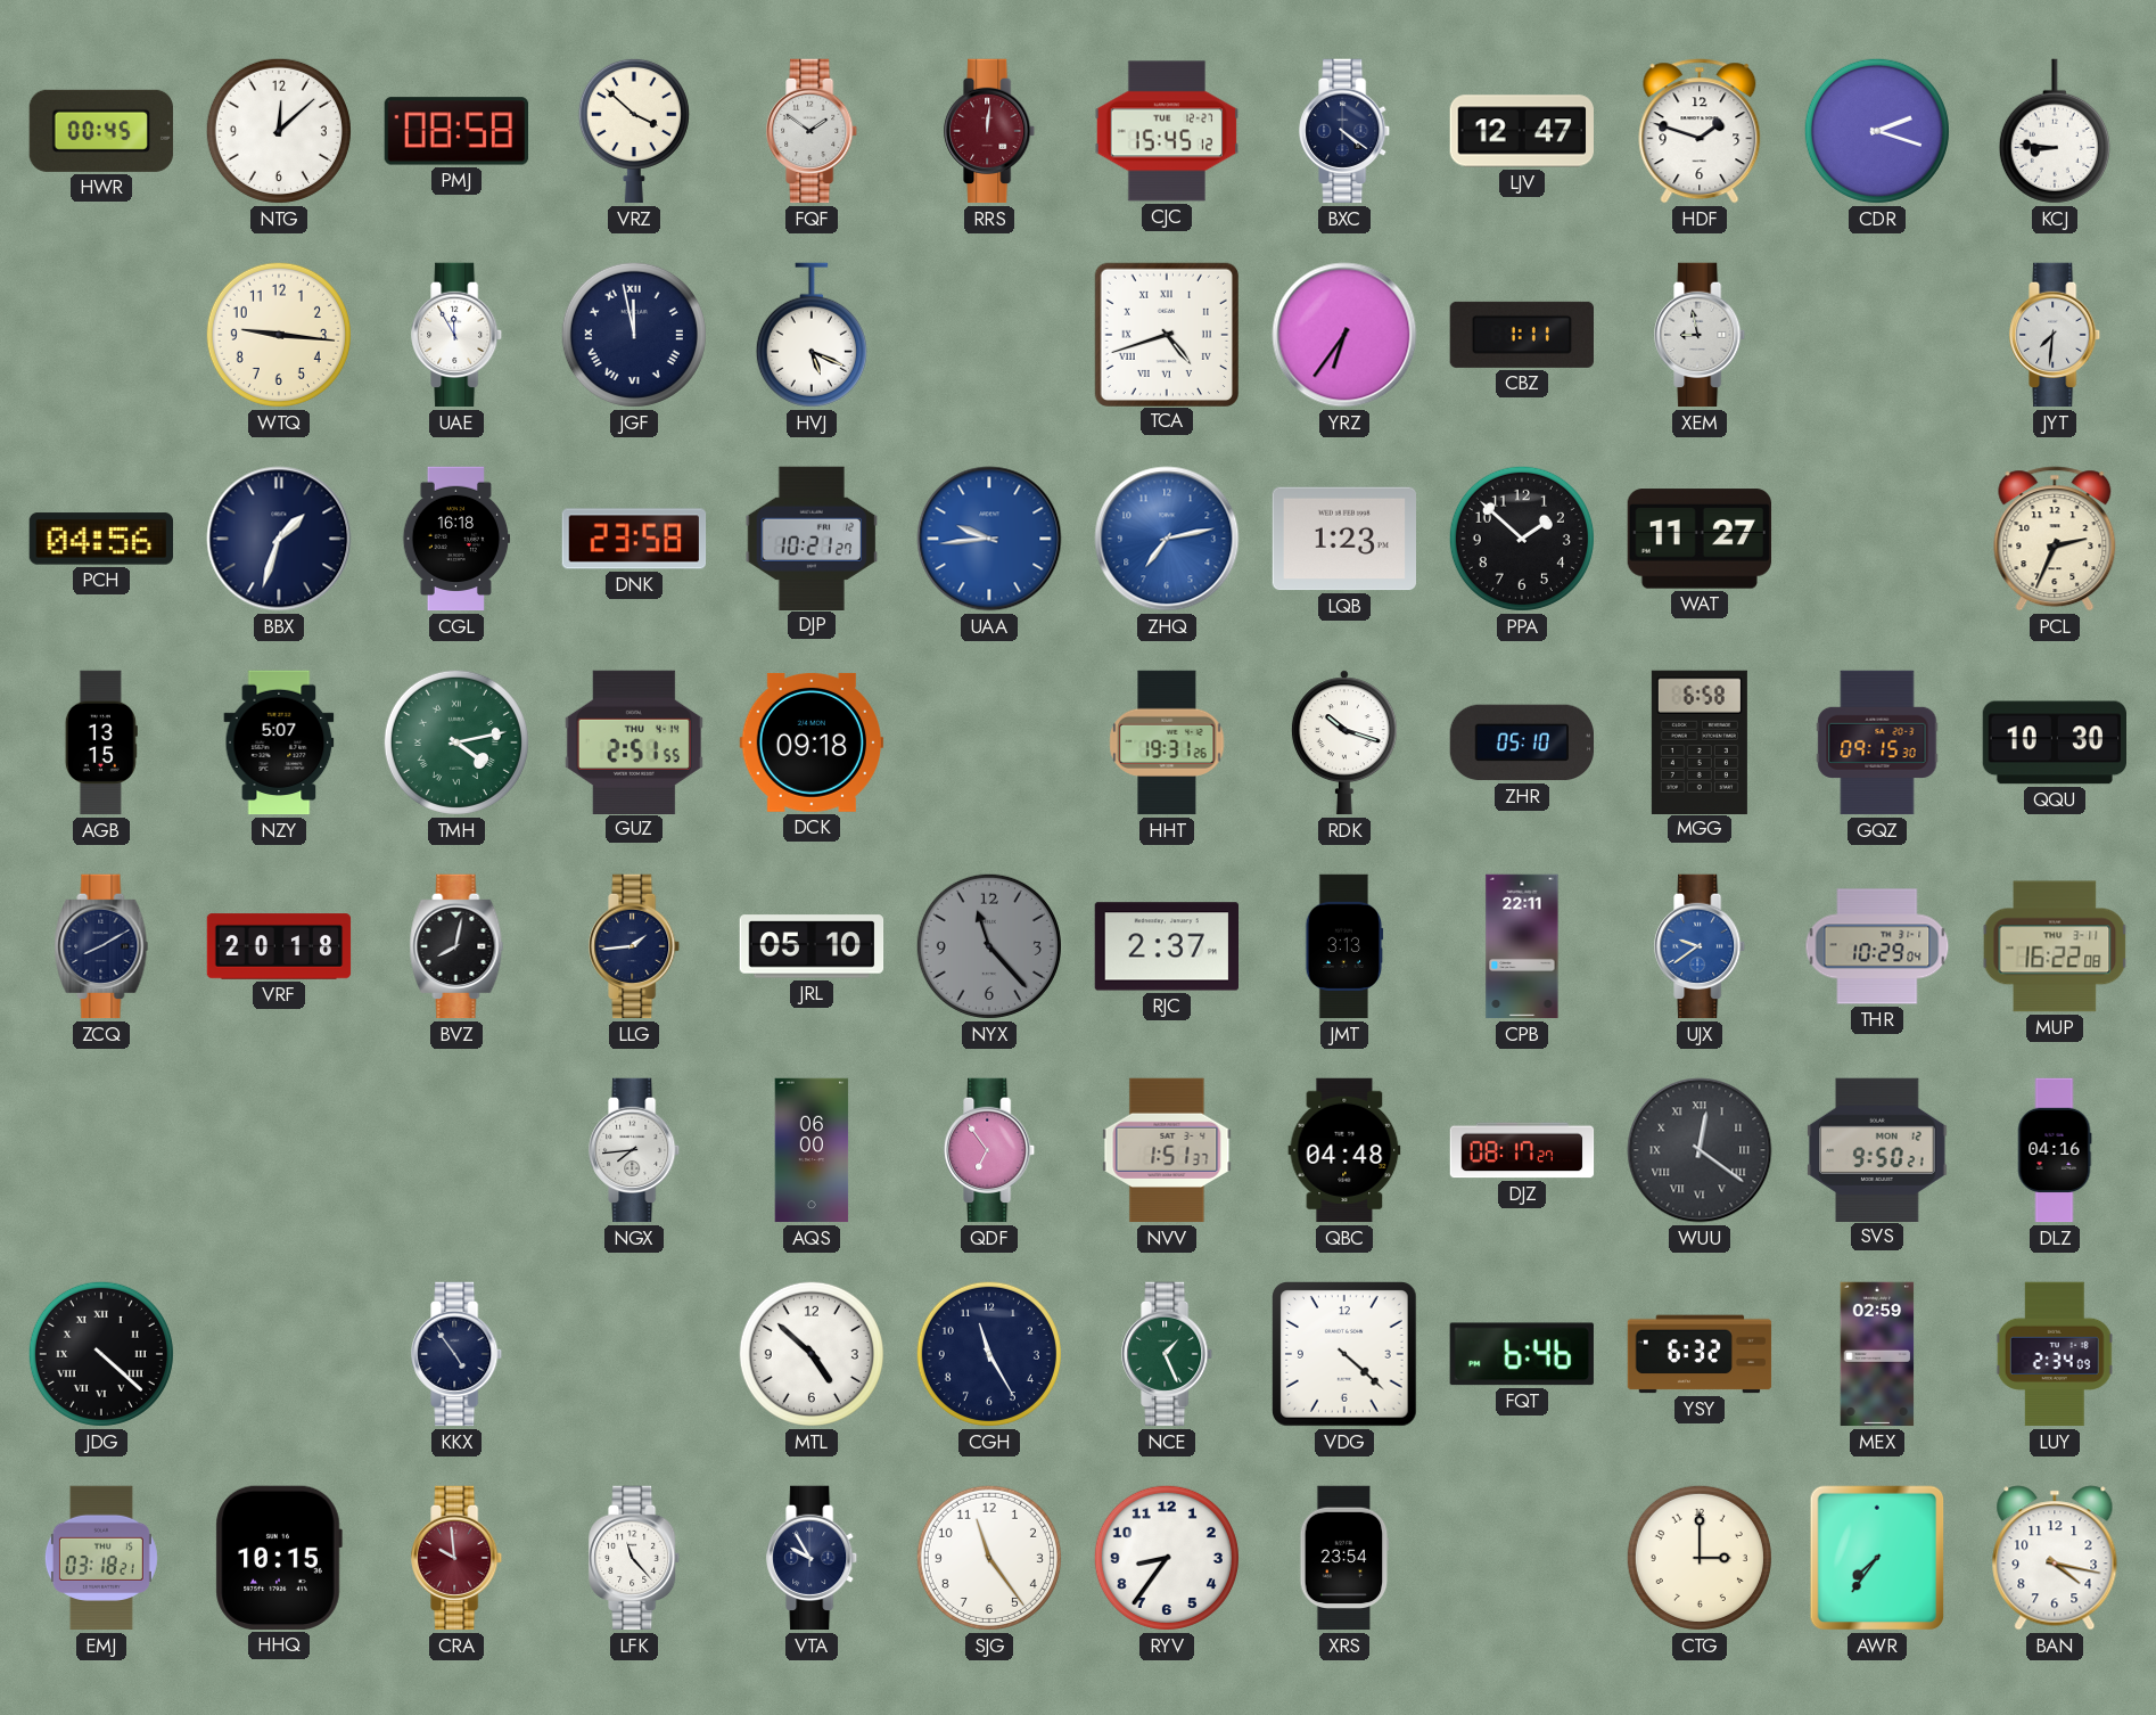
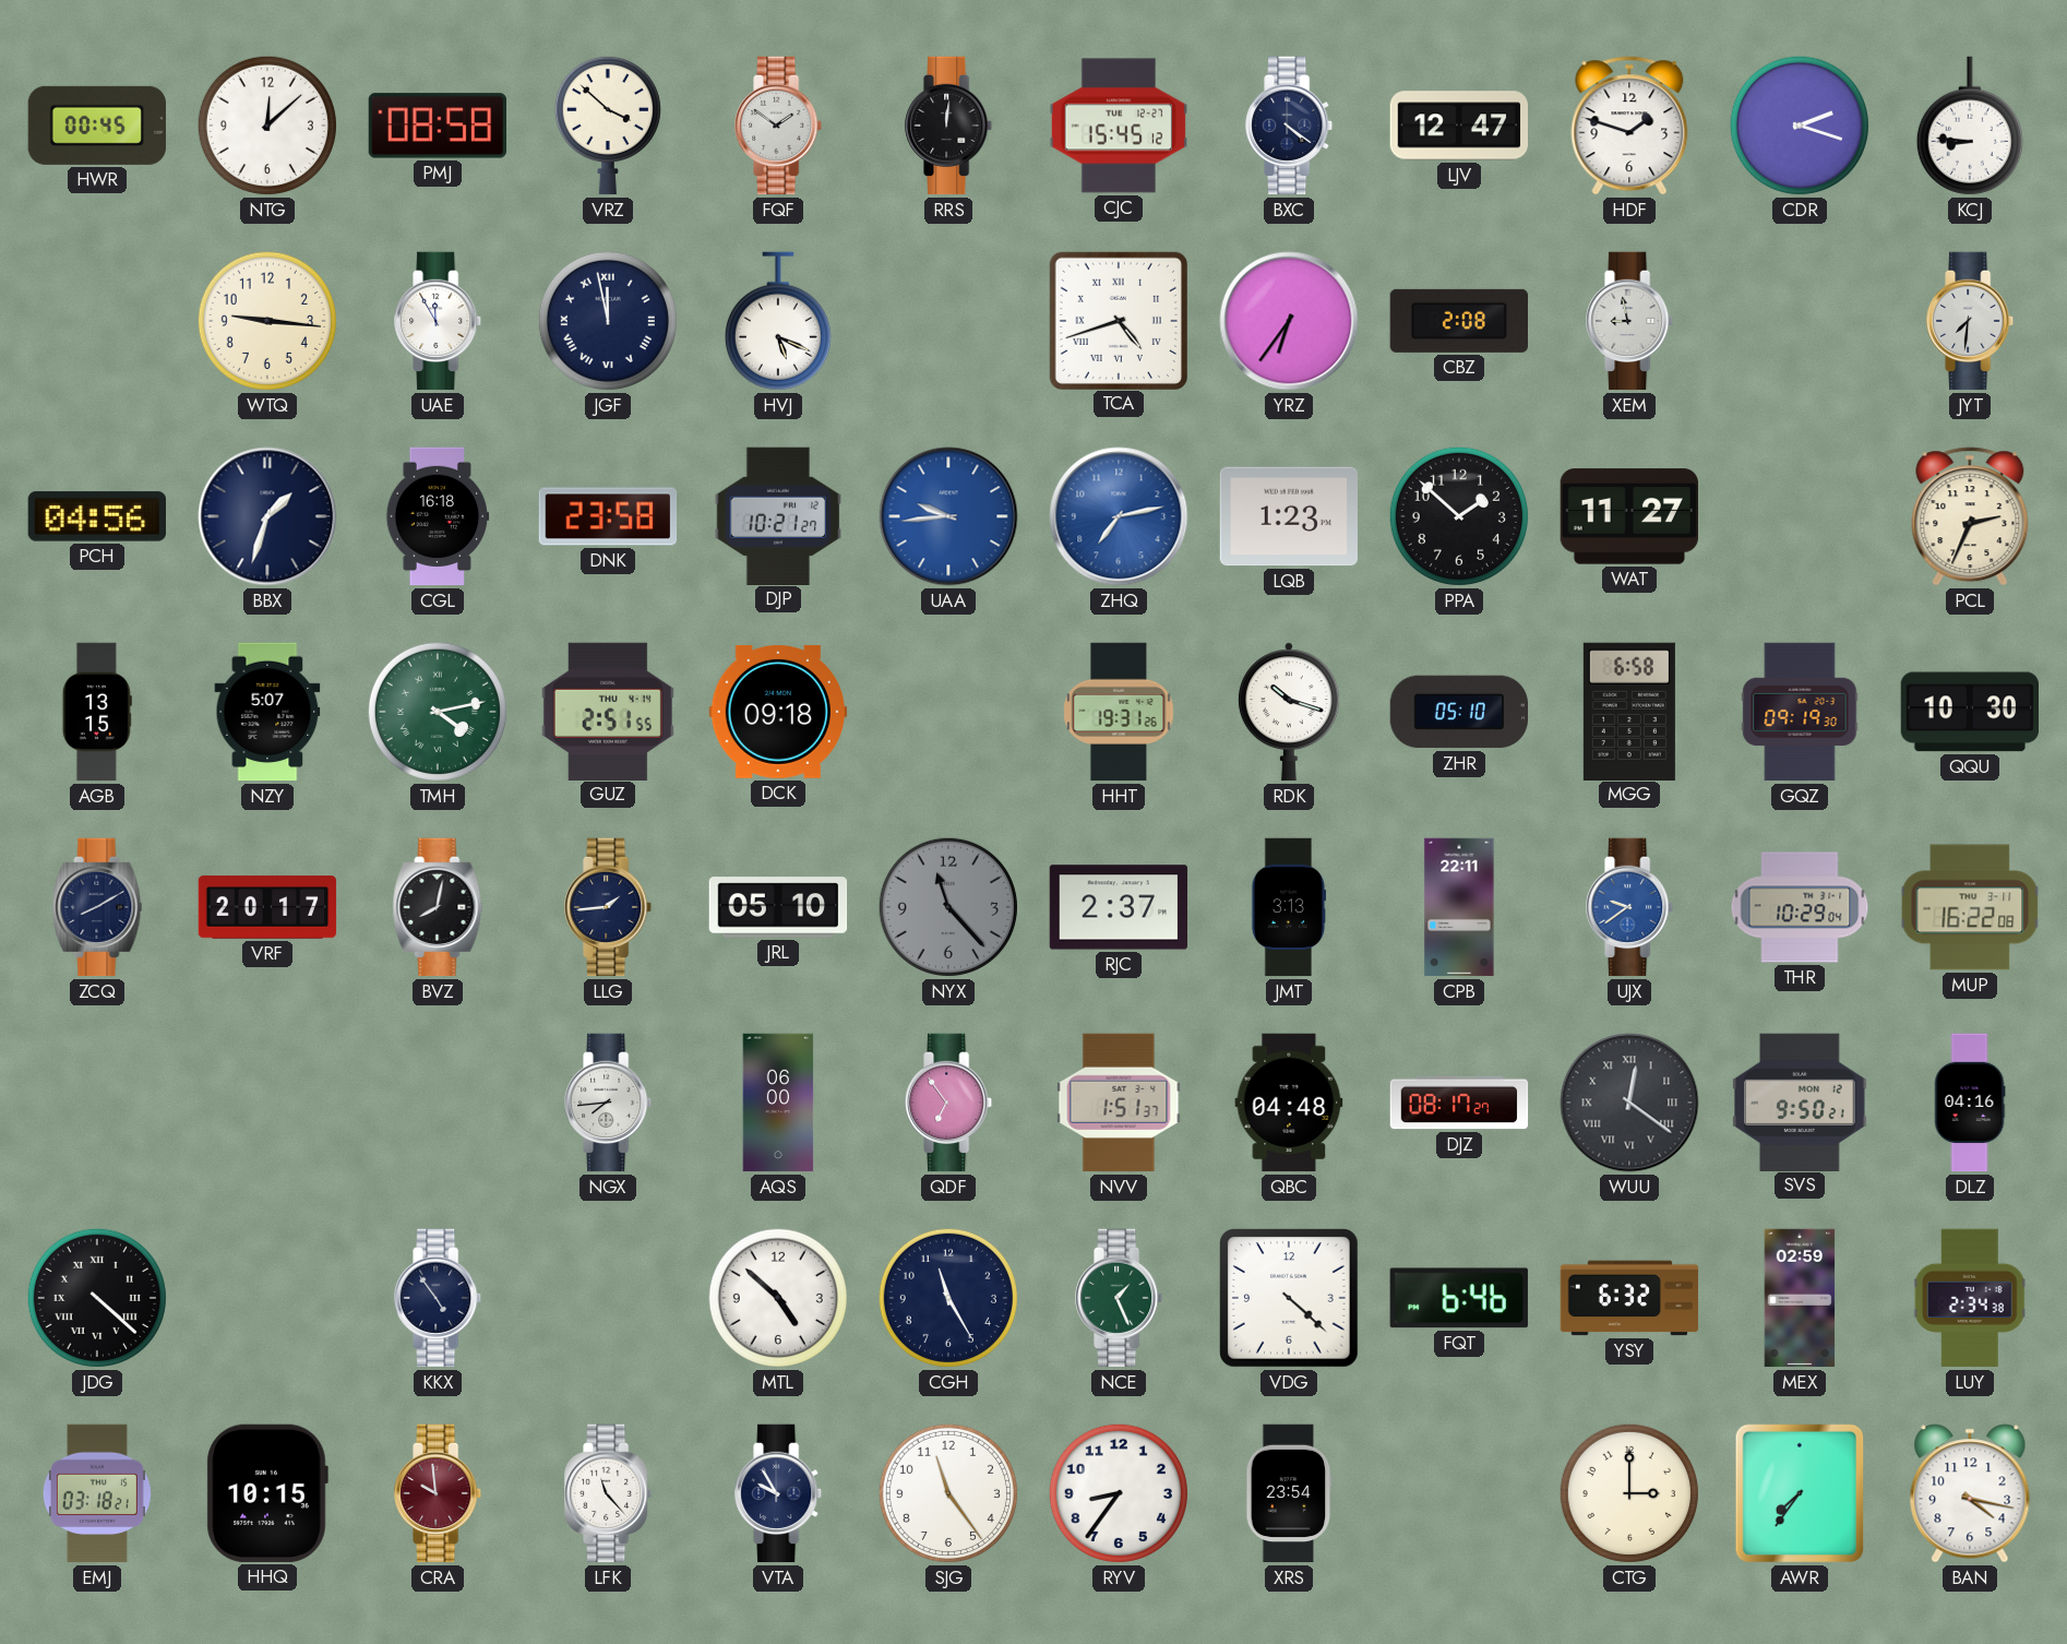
RRS dial: burgundy -> black
CBZ: 1:11 -> 2:08
GQZ: 09:15 -> 09:19
VRF: 20:18 -> 20:17
LUY: 2:34:09 -> 2:34:38
